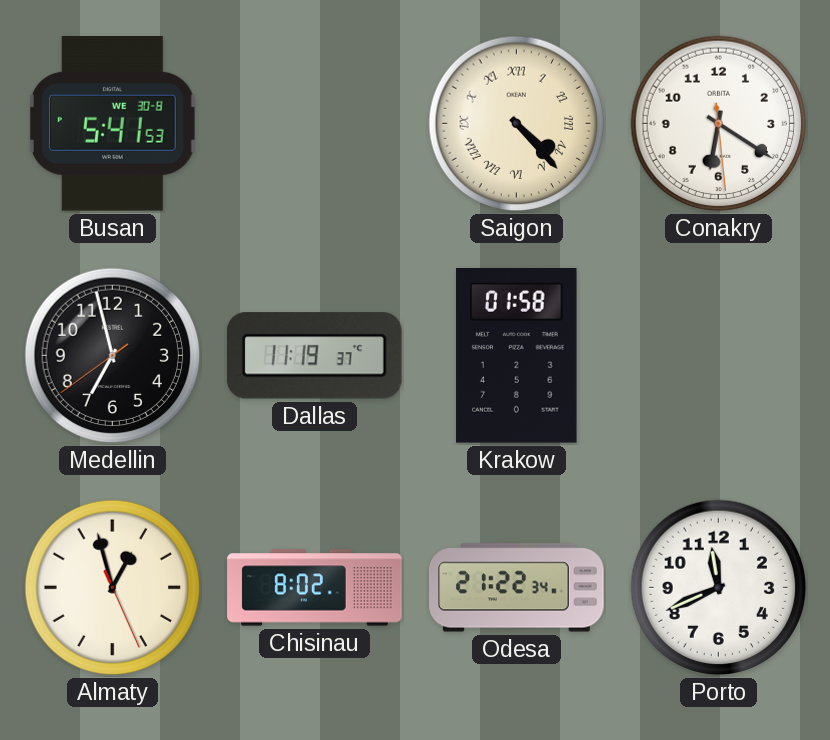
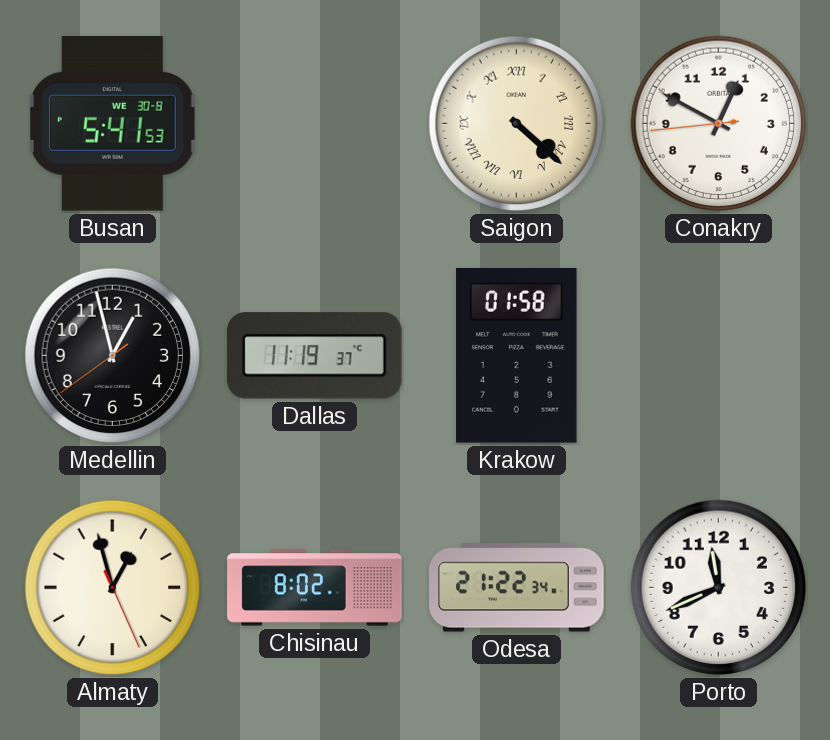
Saigon: 4:23 -> 4:22
Conakry: 6:20 -> 12:49
Medellin: 6:57 -> 12:57
